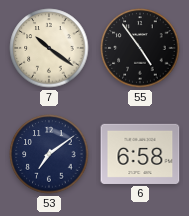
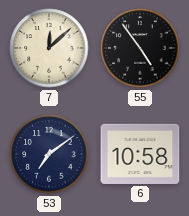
7: 10:21 -> 12:08
6: 6:58 -> 10:58
